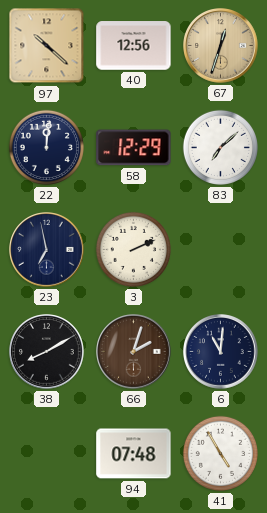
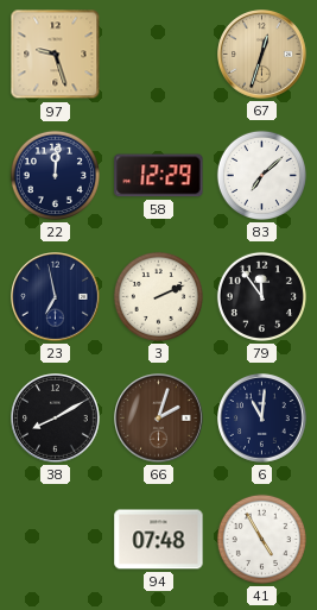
97: 10:22 -> 9:27
40: 12:56 -> none
79: none -> 11:54
